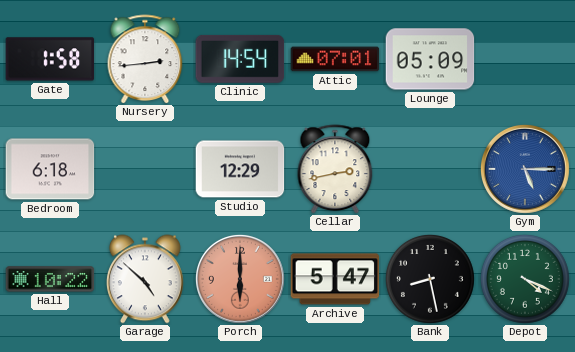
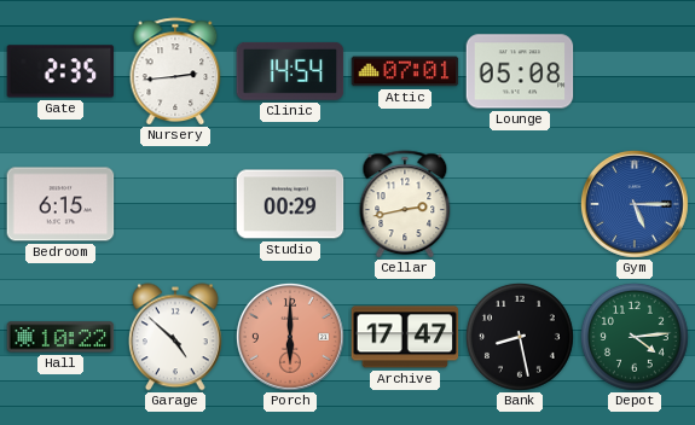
Gate: 1:58 -> 2:35
Lounge: 05:09 -> 05:08
Bedroom: 6:18 -> 6:15
Studio: 12:29 -> 00:29
Archive: 5:47 -> 17:47
Depot: 4:19 -> 4:14
